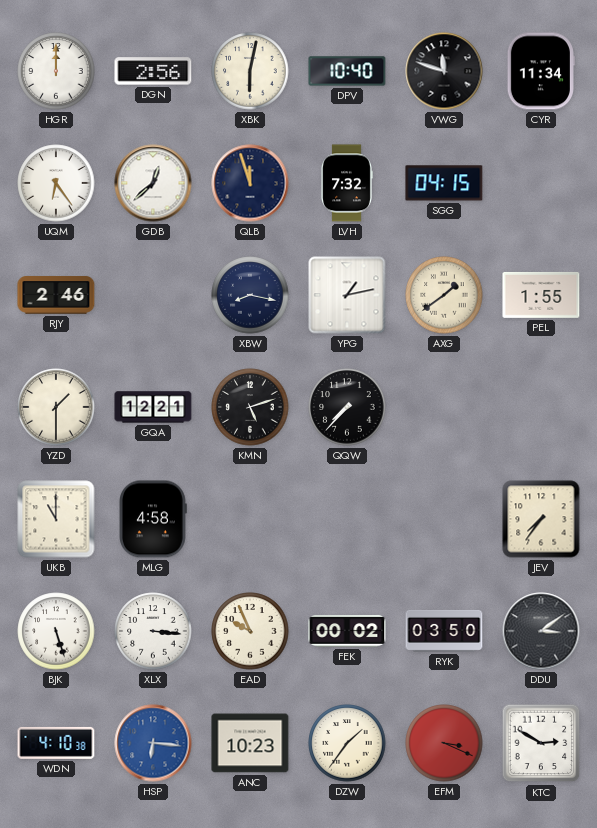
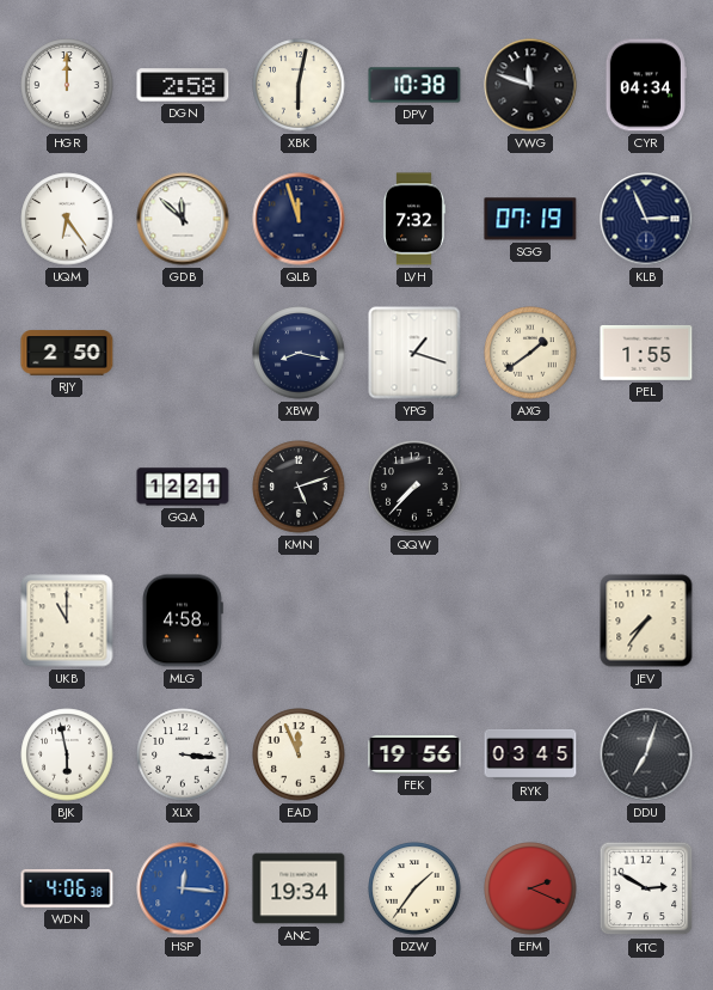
DGN: 2:56 -> 2:58
DPV: 10:40 -> 10:38
CYR: 11:34 -> 04:34
GDB: 12:38 -> 11:52
SGG: 04:15 -> 07:19
KLB: none -> 2:56
RJY: 2:46 -> 2:50
YPG: 1:13 -> 1:18
YZD: 1:30 -> none
BJK: 5:27 -> 5:58
EAD: 9:56 -> 11:56
FEK: 00:02 -> 19:56
RYK: 03:50 -> 03:45
DDU: 3:09 -> 7:03
WDN: 4:10 -> 4:06
HSP: 6:16 -> 12:16
ANC: 10:23 -> 19:34
EFM: 3:19 -> 2:19
